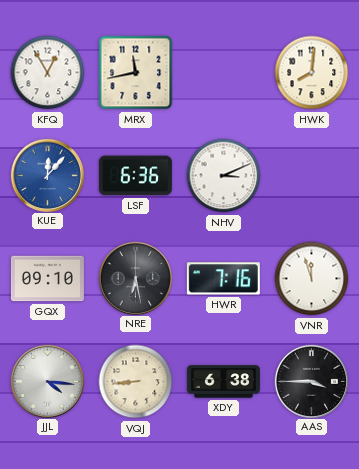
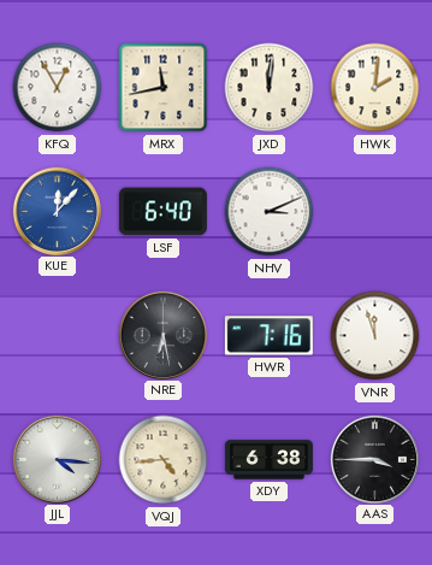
JXD: none -> 12:01
HWK: 8:01 -> 2:01
LSF: 6:36 -> 6:40
GQX: 09:10 -> none
VQJ: 8:44 -> 4:44
